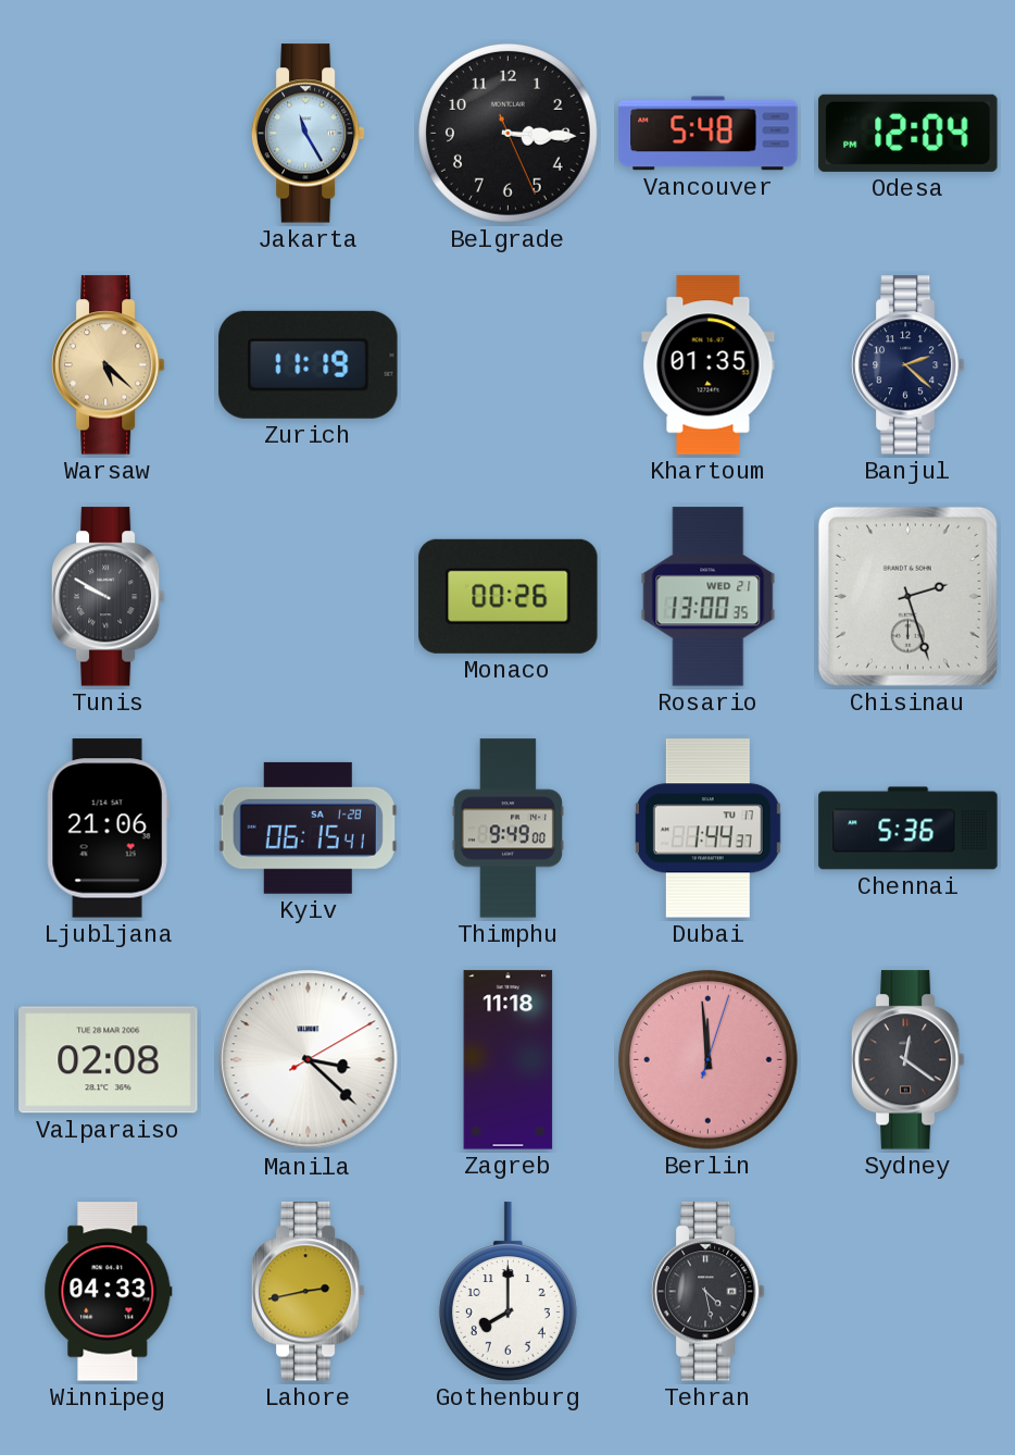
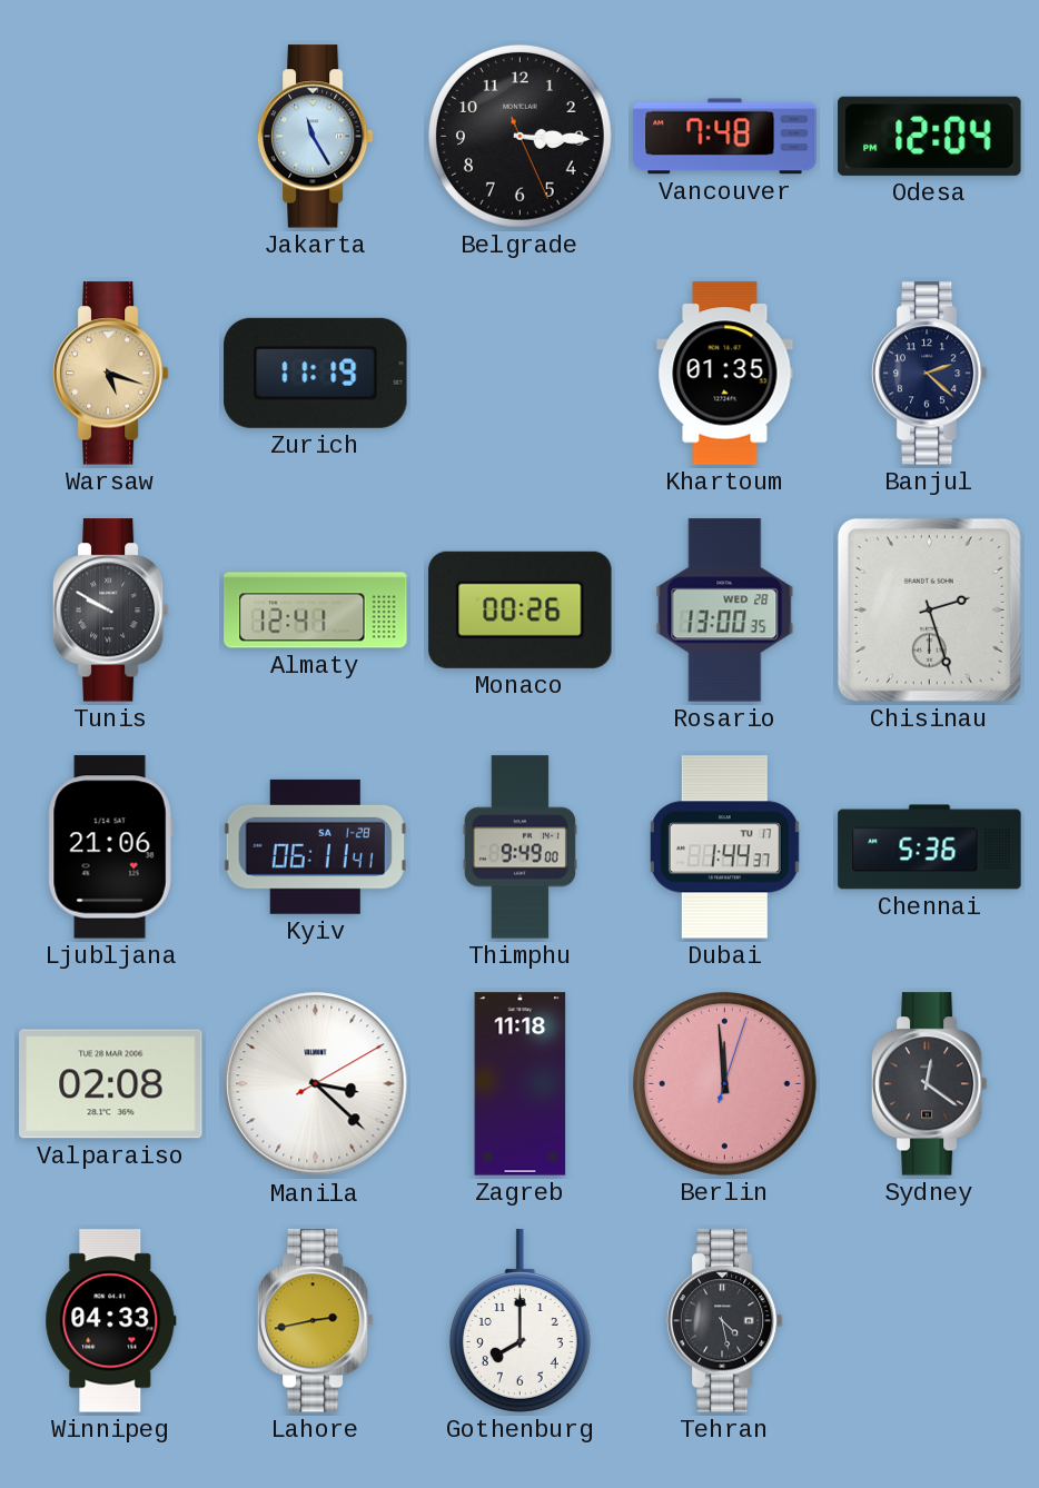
Vancouver: 5:48 -> 7:48
Warsaw: 5:22 -> 5:18
Almaty: none -> 12:41
Rosario date: WED 21 -> WED 28
Kyiv: 06:15 -> 06:11
